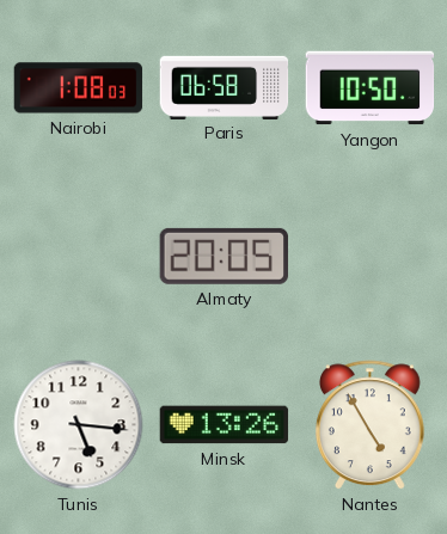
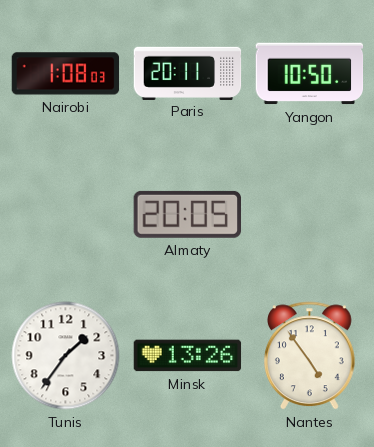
Paris: 06:58 -> 20:11
Tunis: 5:16 -> 1:36
Nantes: 4:55 -> 4:54
